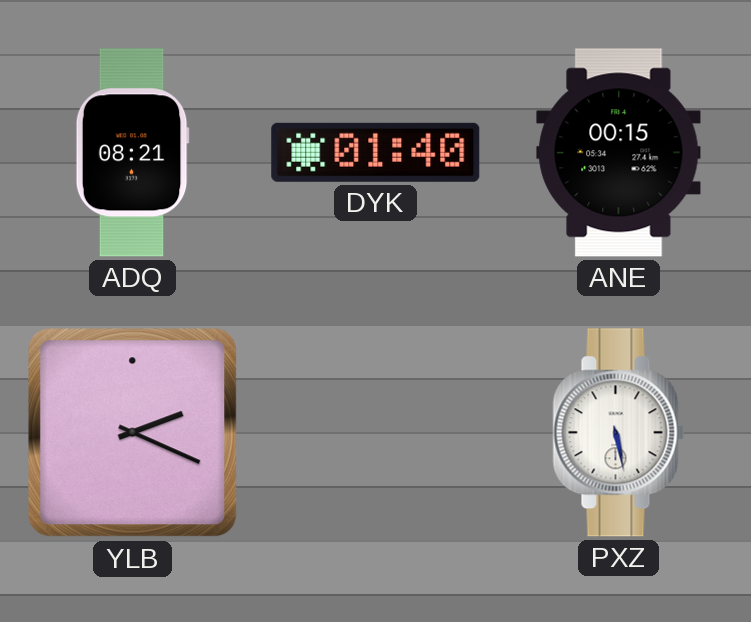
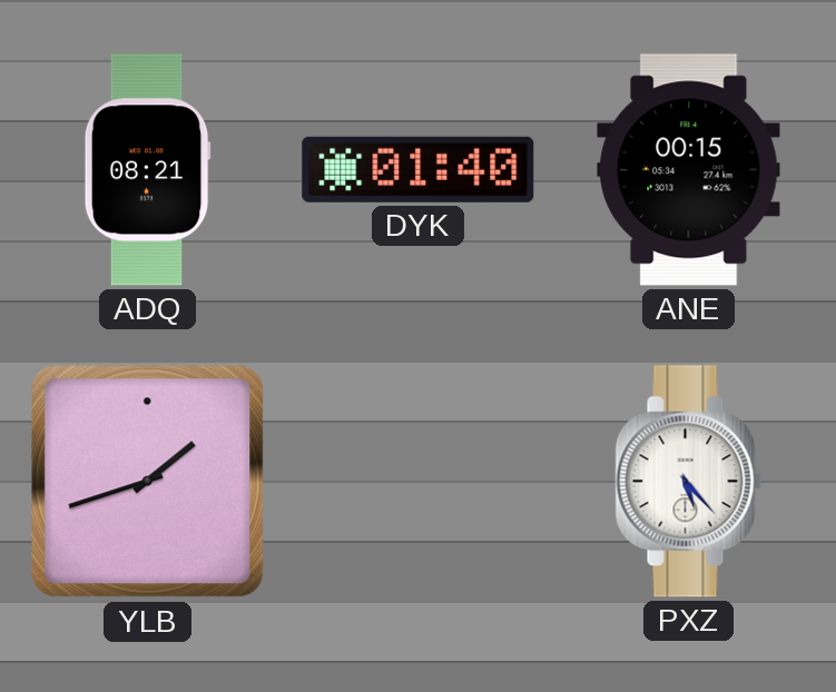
YLB: 2:19 -> 1:42
PXZ: 5:28 -> 5:23
